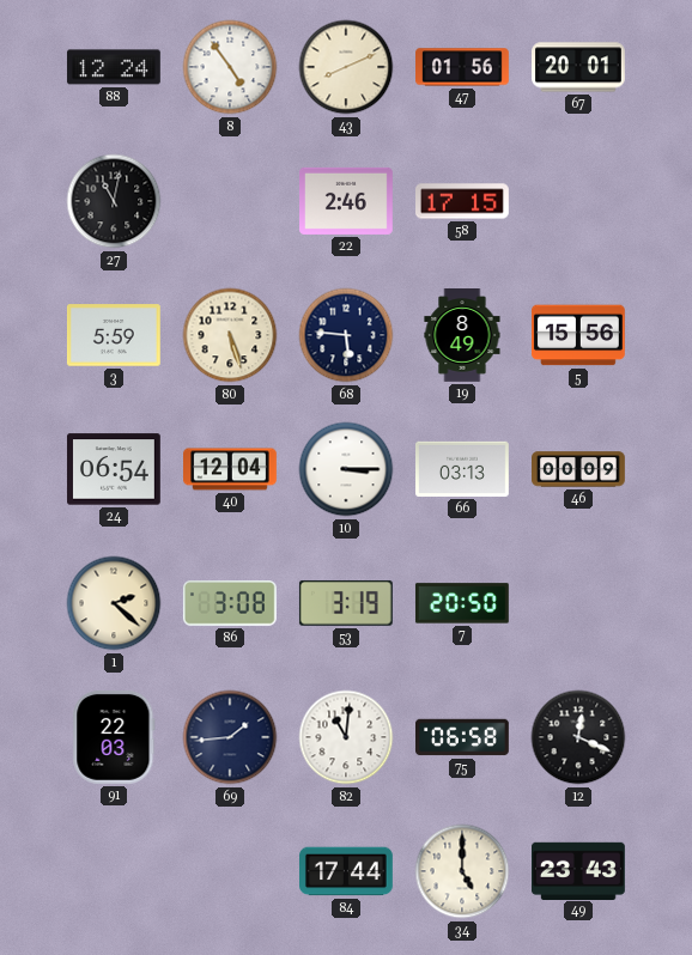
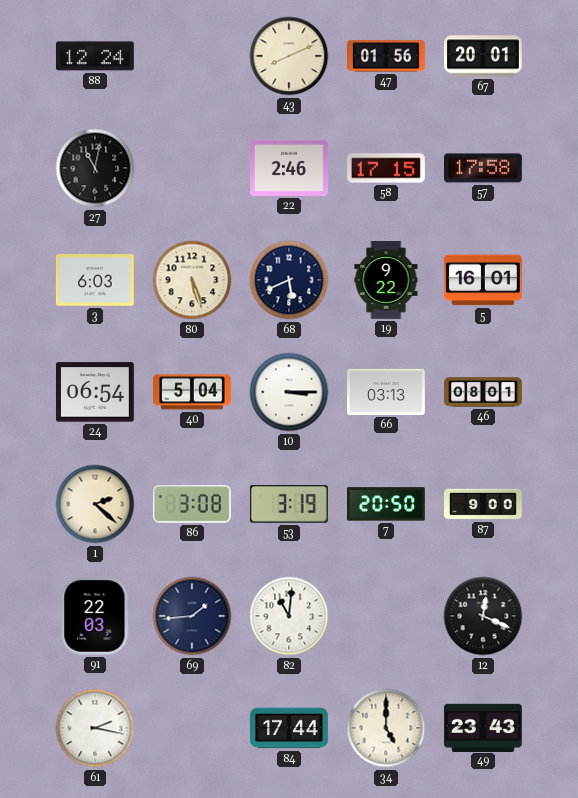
8: 4:54 -> none
57: none -> 17:58
3: 5:59 -> 6:03
68: 5:46 -> 5:41
19: 8:49 -> 9:22
5: 15:56 -> 16:01
40: 12:04 -> 5:04
46: 00:09 -> 08:01
87: none -> 9:00
75: 06:58 -> none
61: none -> 2:17
